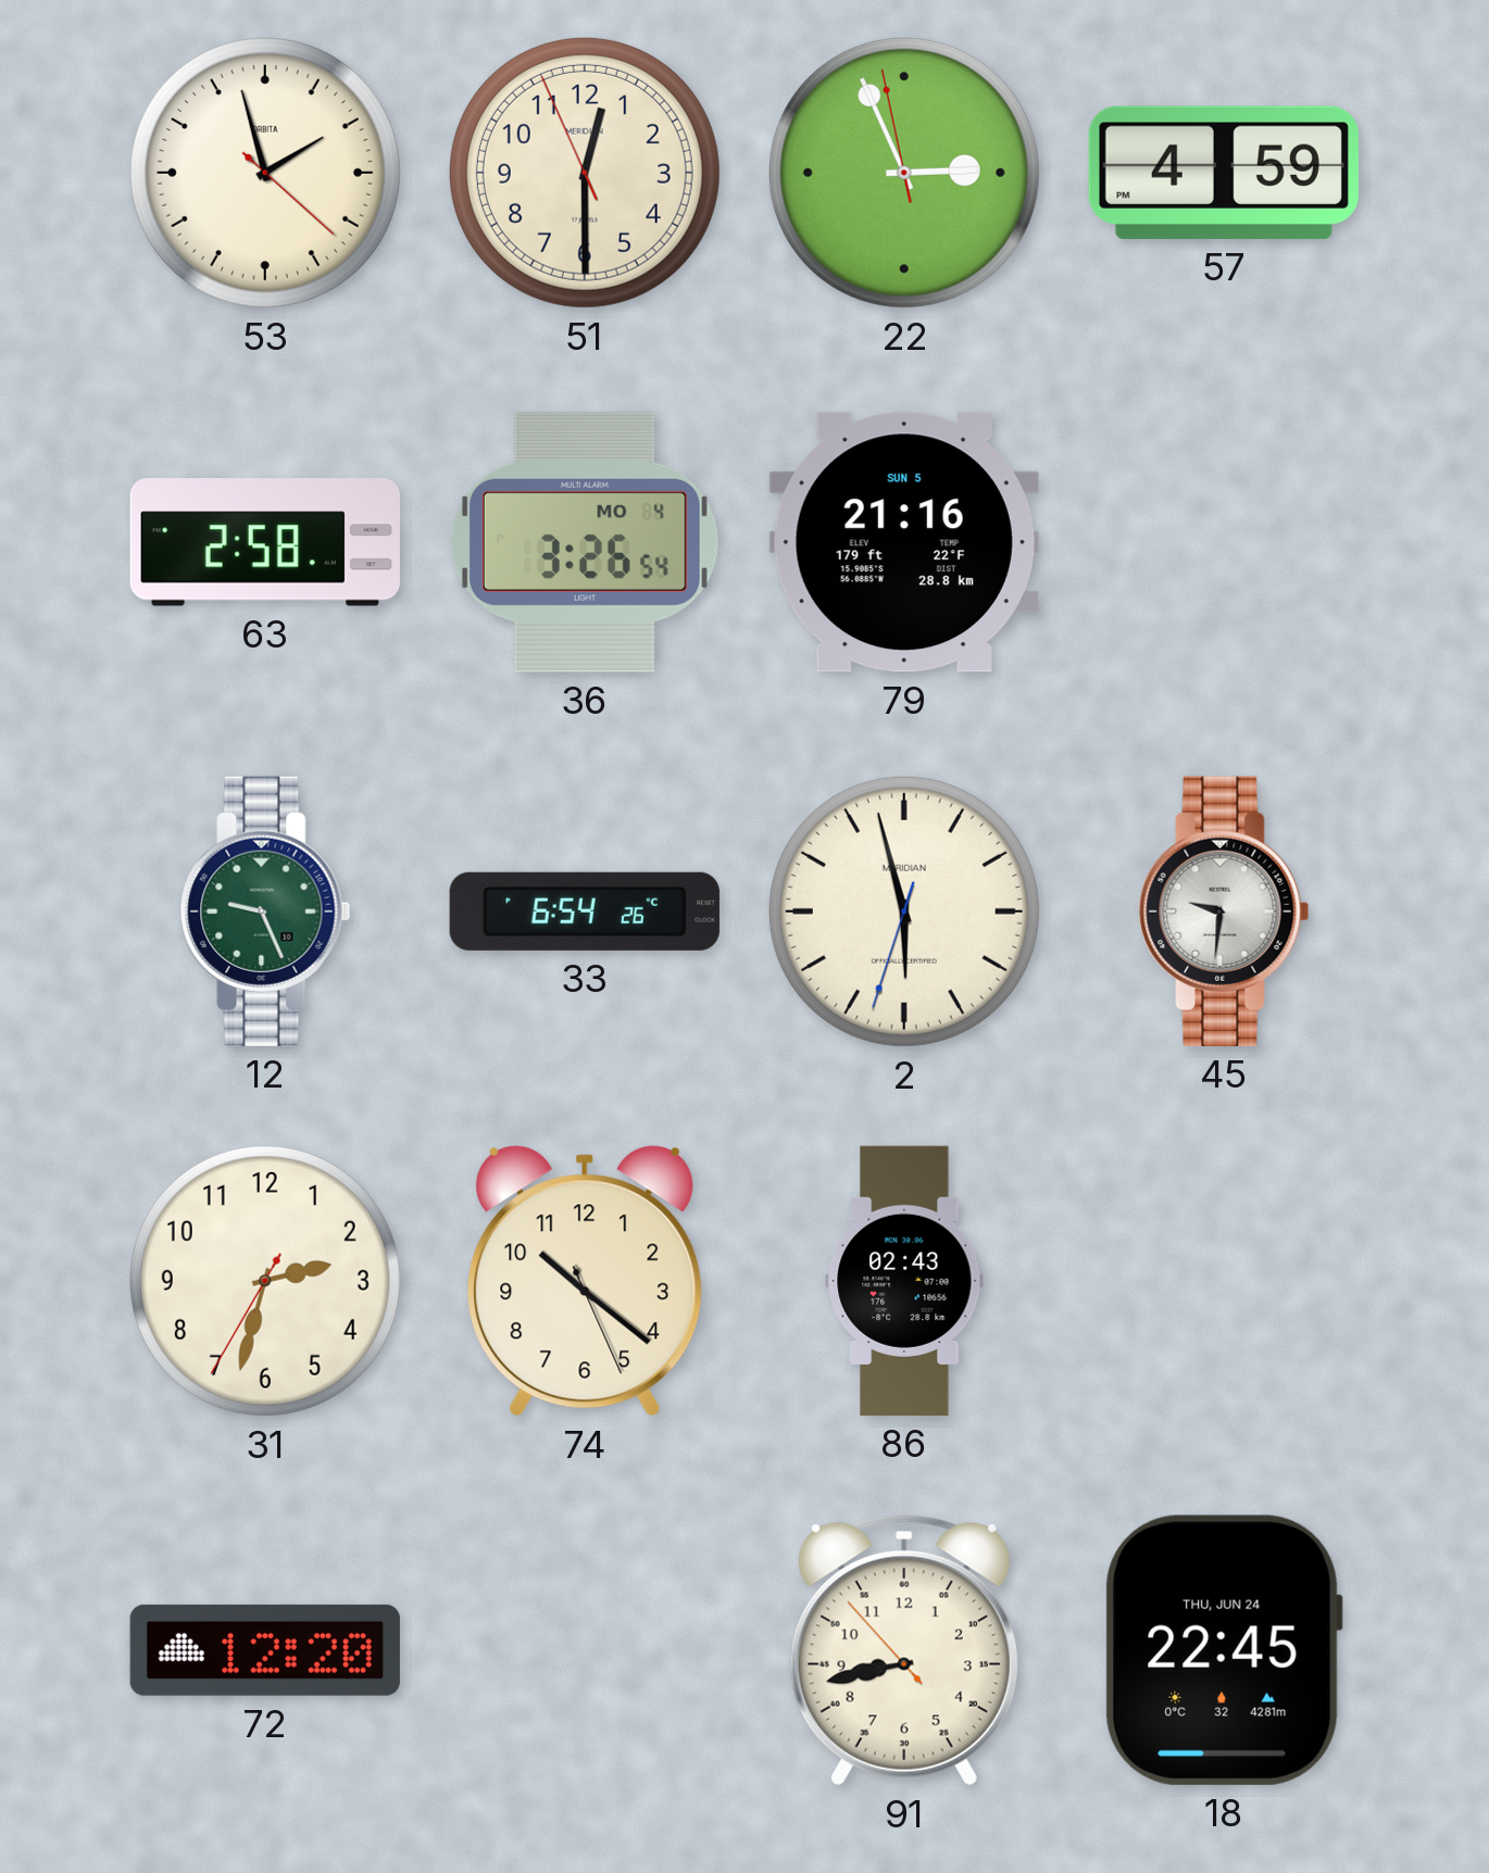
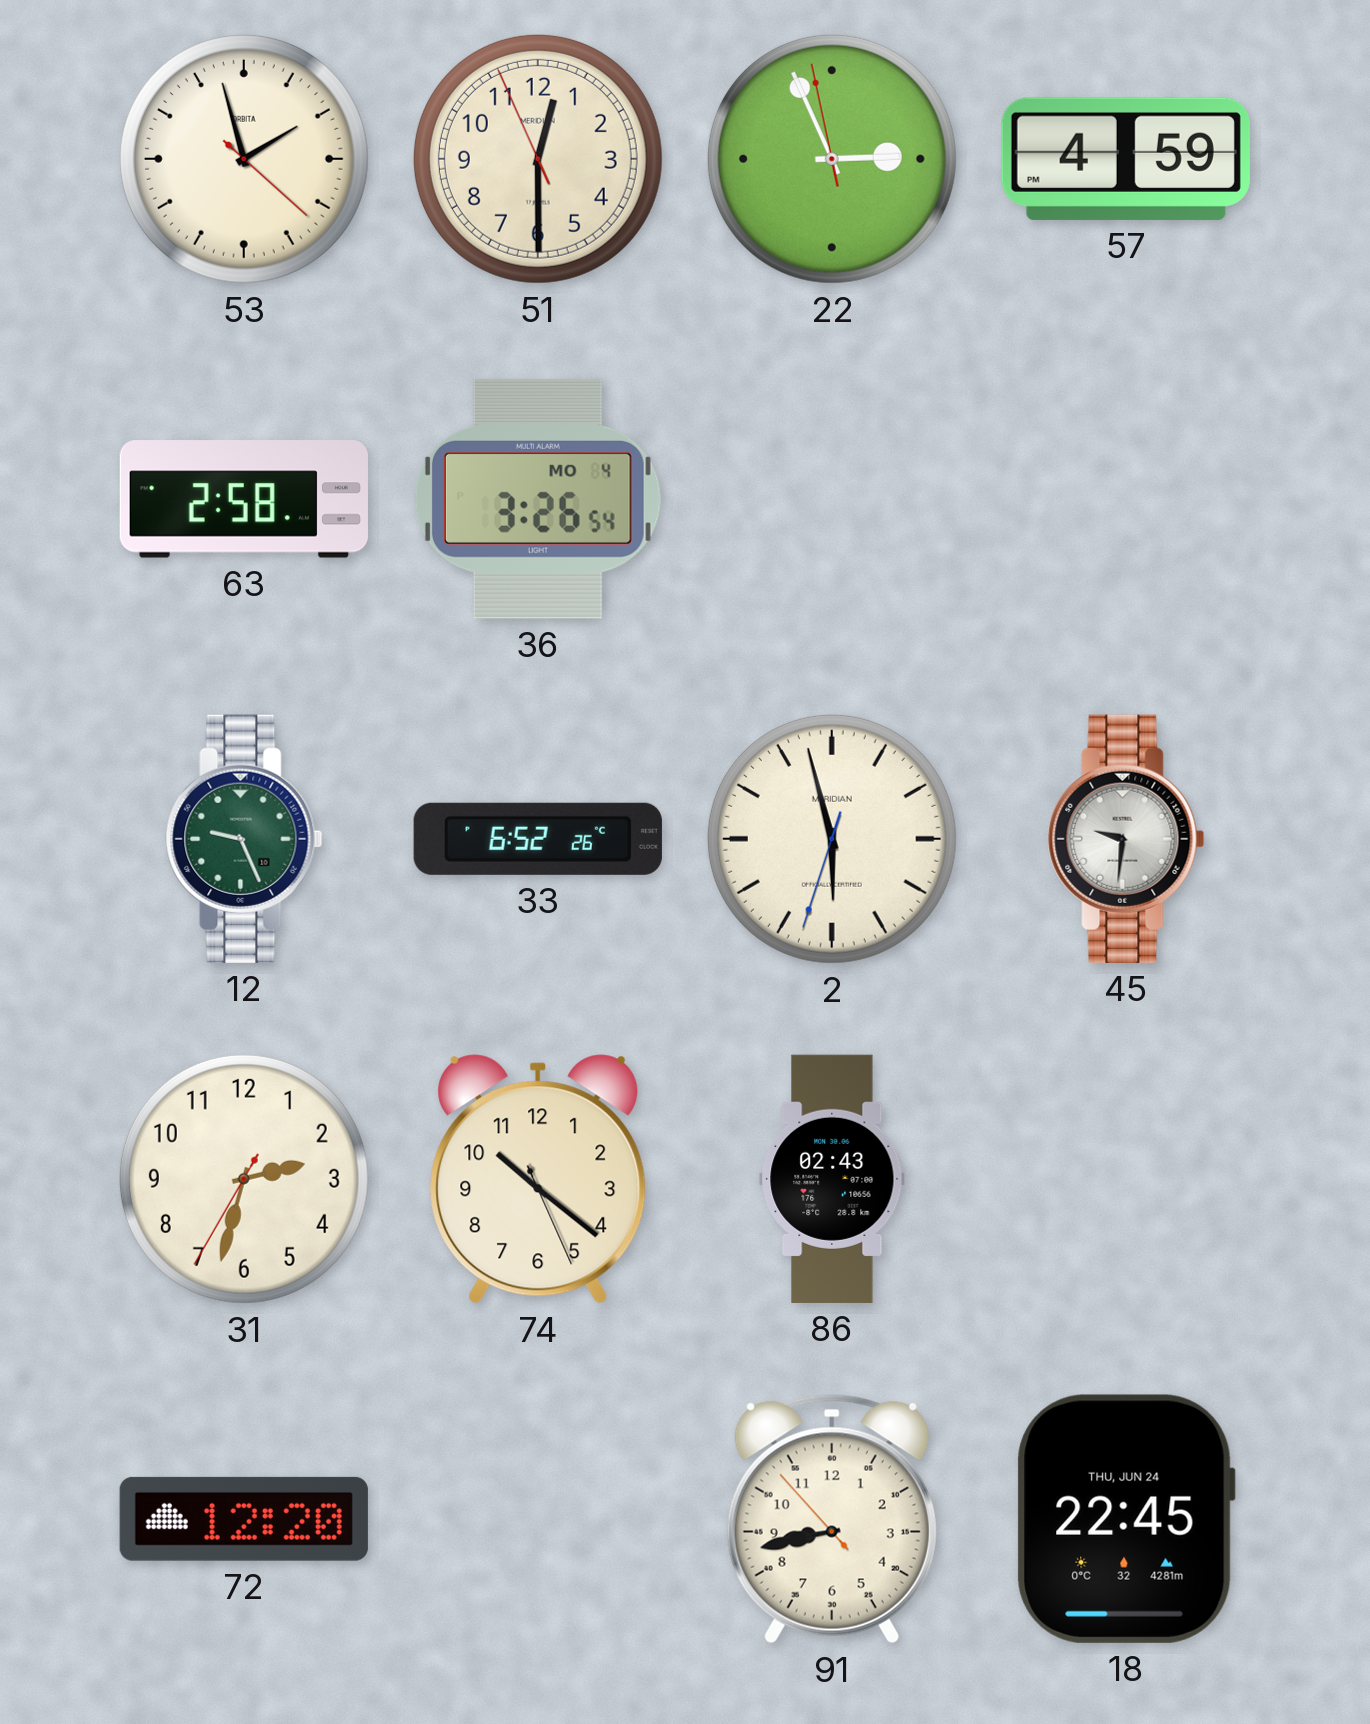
79: 21:16 -> none
33: 6:54 -> 6:52
